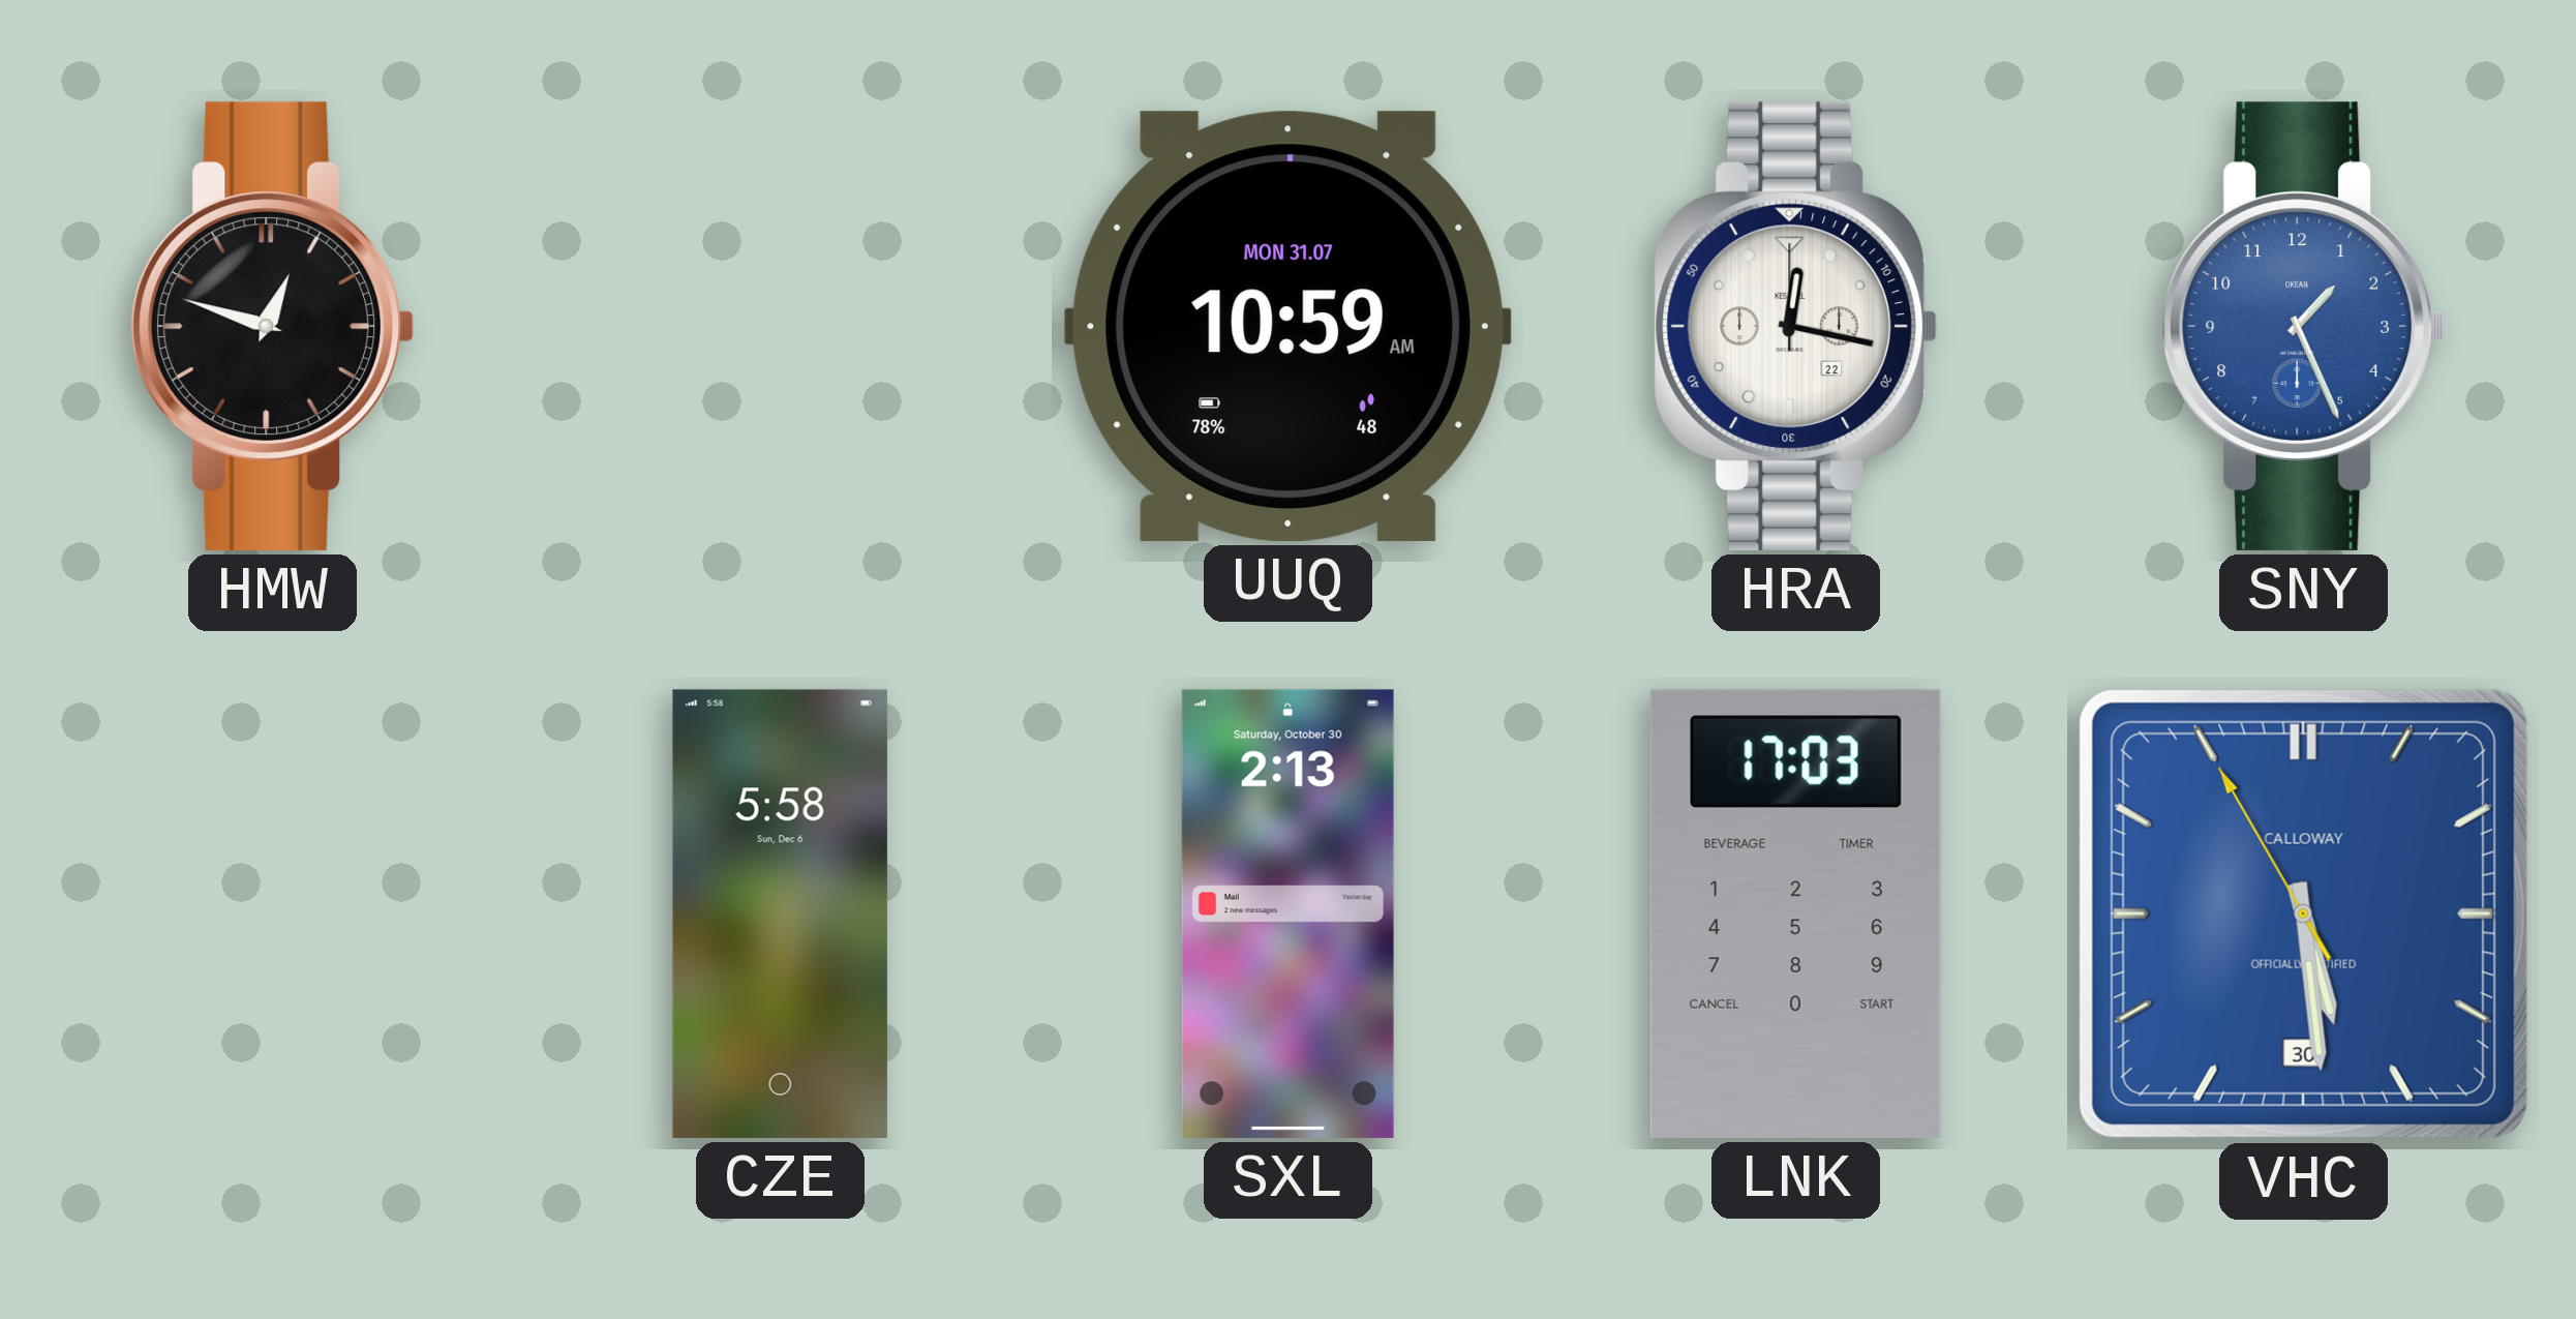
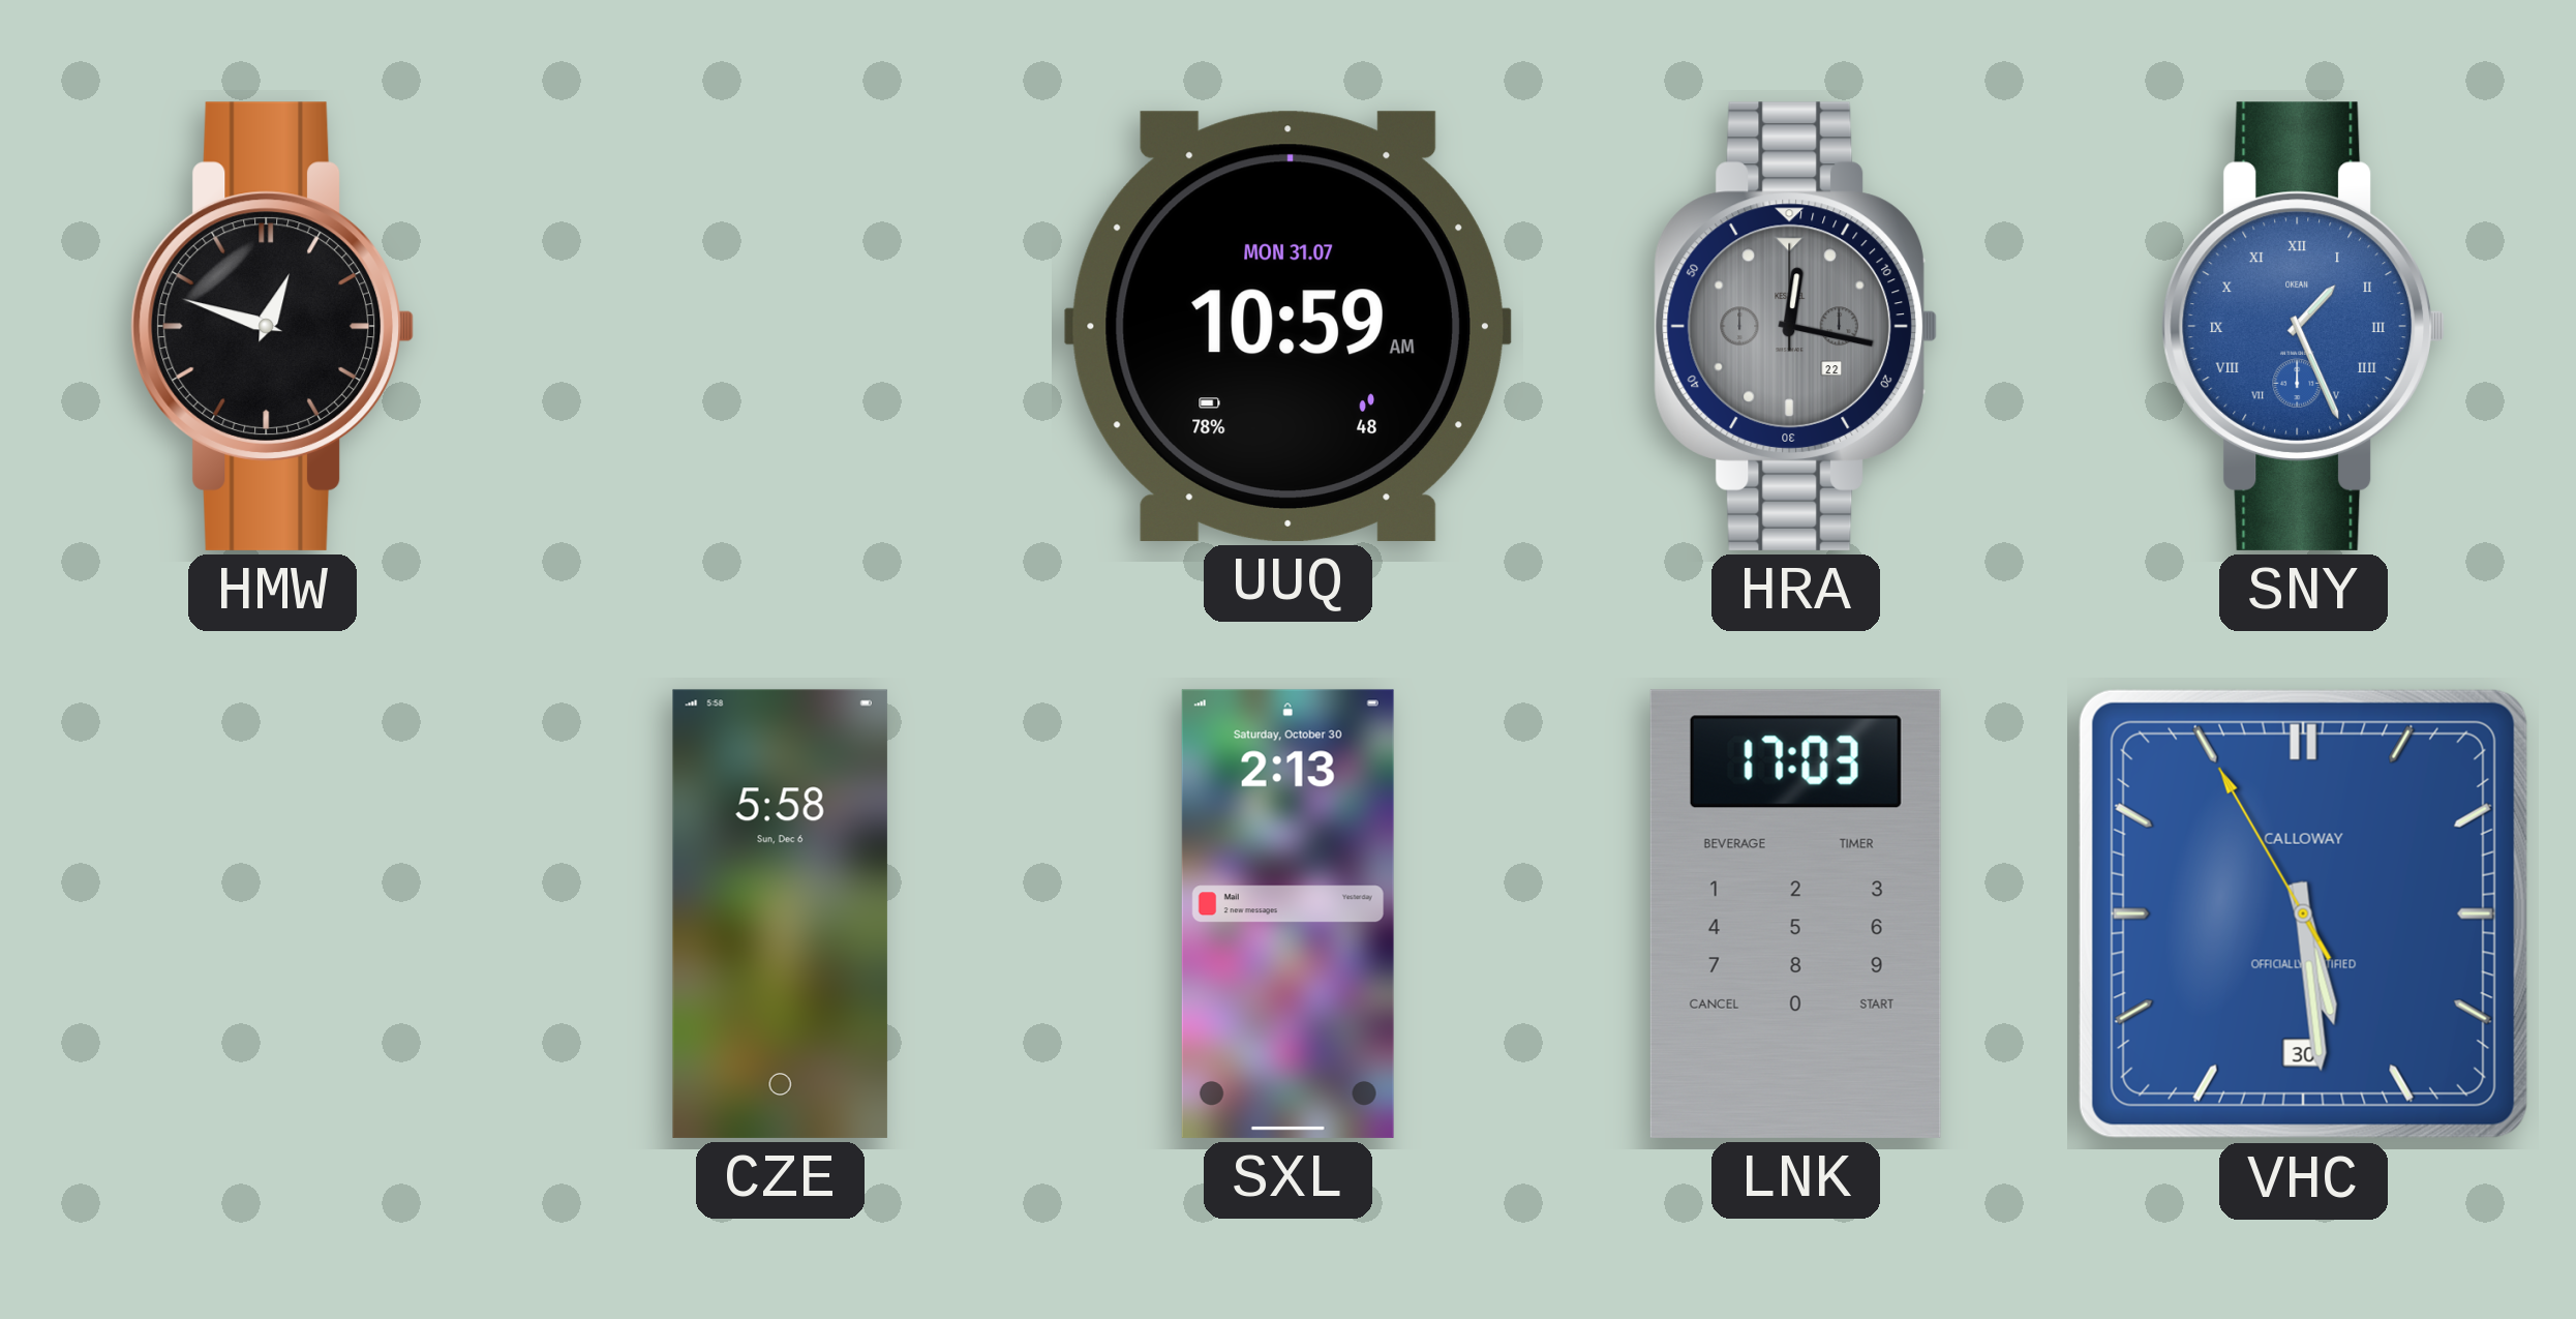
HRA dial: white -> grey
SNY numerals: Arabic -> Roman
